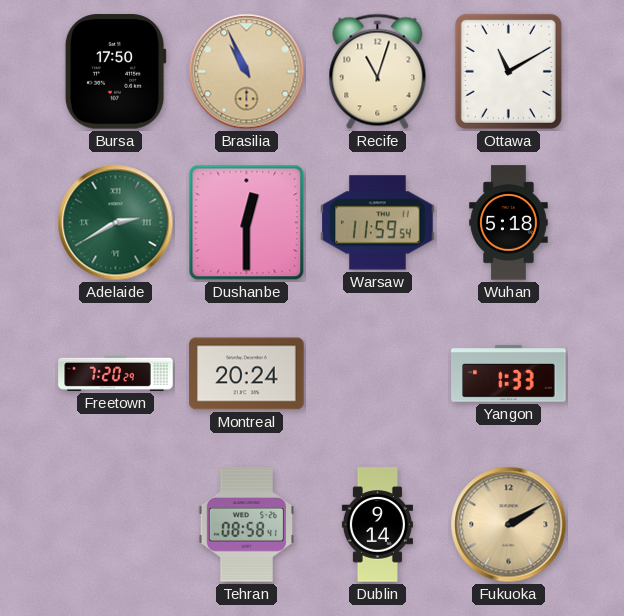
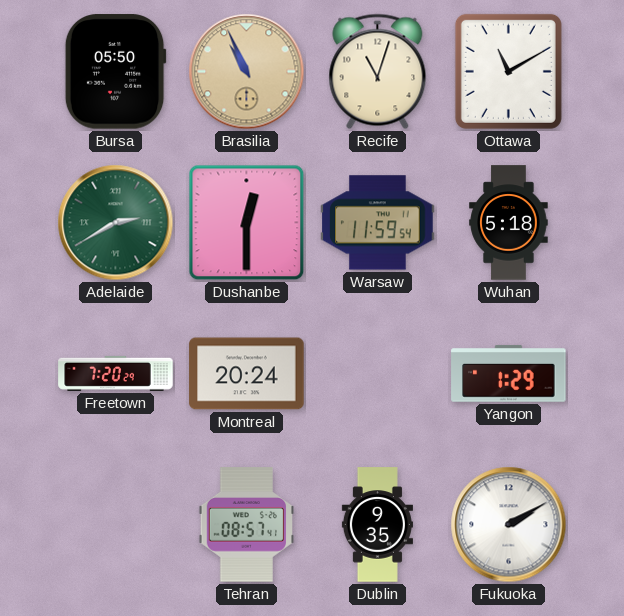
Bursa: 17:50 -> 05:50
Yangon: 1:33 -> 1:29
Tehran: 08:58 -> 08:57
Dublin: 9:14 -> 9:35
Fukuoka dial: champagne -> white
